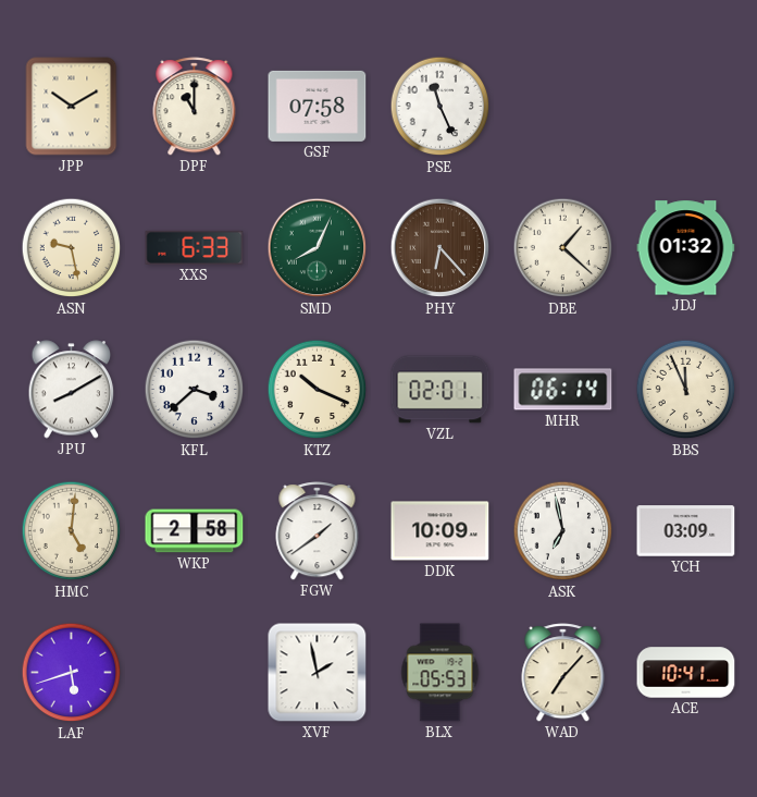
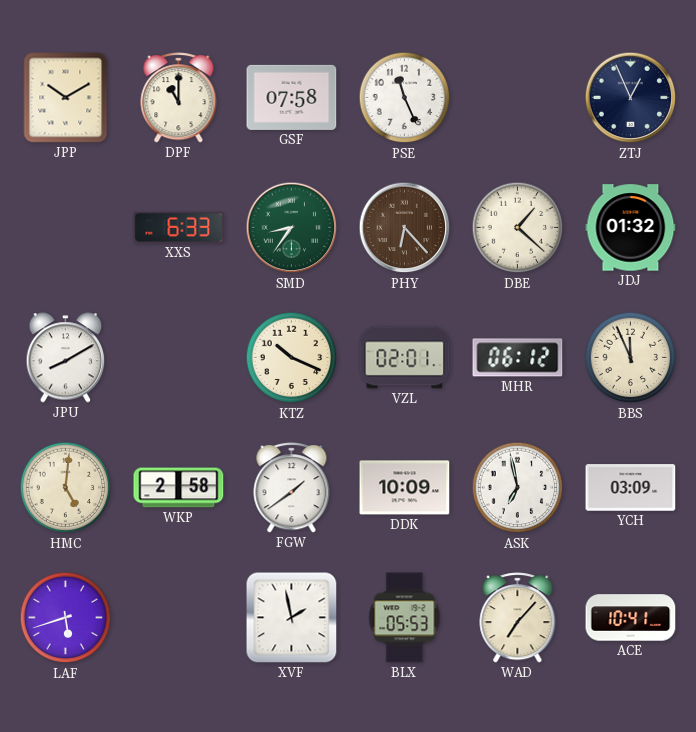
ZTJ: none -> 12:56
ASN: 9:28 -> none
SMD: 8:04 -> 8:36
KFL: 3:38 -> none
MHR: 06:14 -> 06:12
